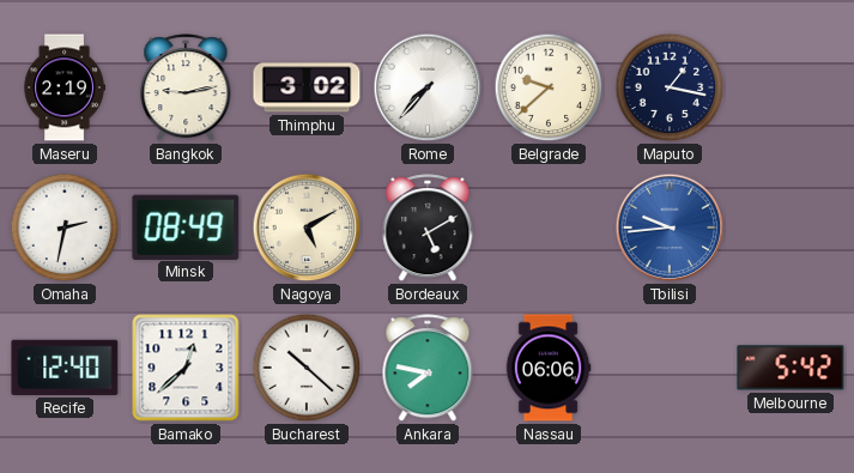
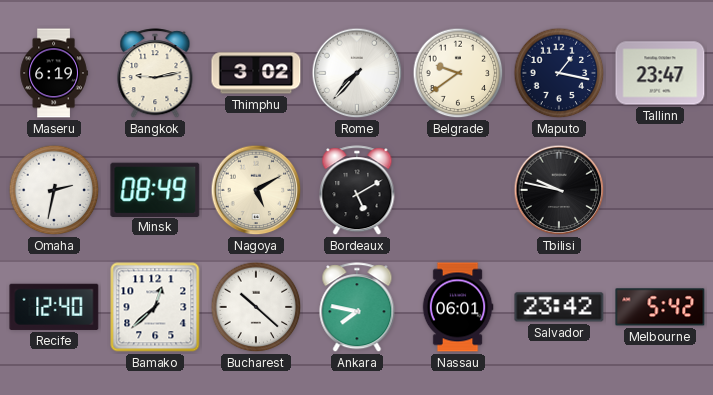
Maseru: 2:19 -> 6:19
Belgrade: 9:38 -> 9:39
Tallinn: none -> 23:47
Tbilisi: 9:44 -> 9:47
Tbilisi dial: blue -> black
Nassau: 06:06 -> 06:01
Salvador: none -> 23:42
